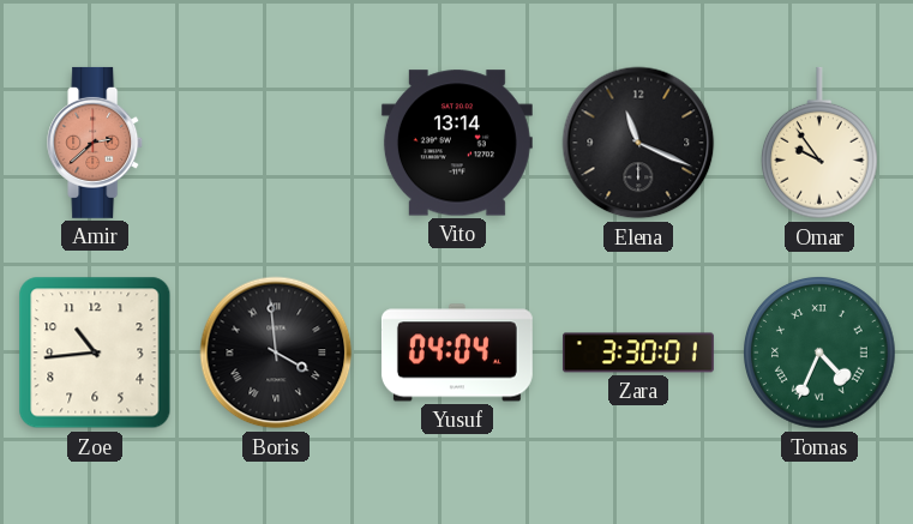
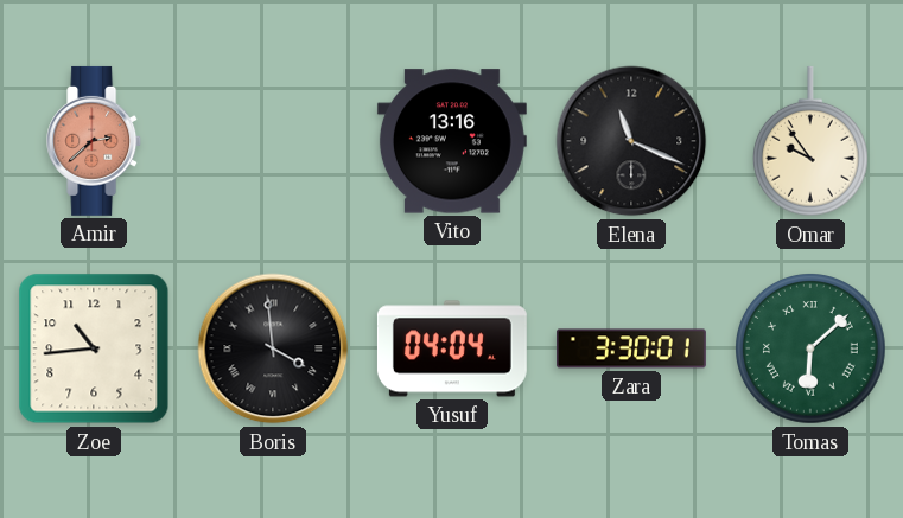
Vito: 13:14 -> 13:16
Tomas: 4:34 -> 6:08
